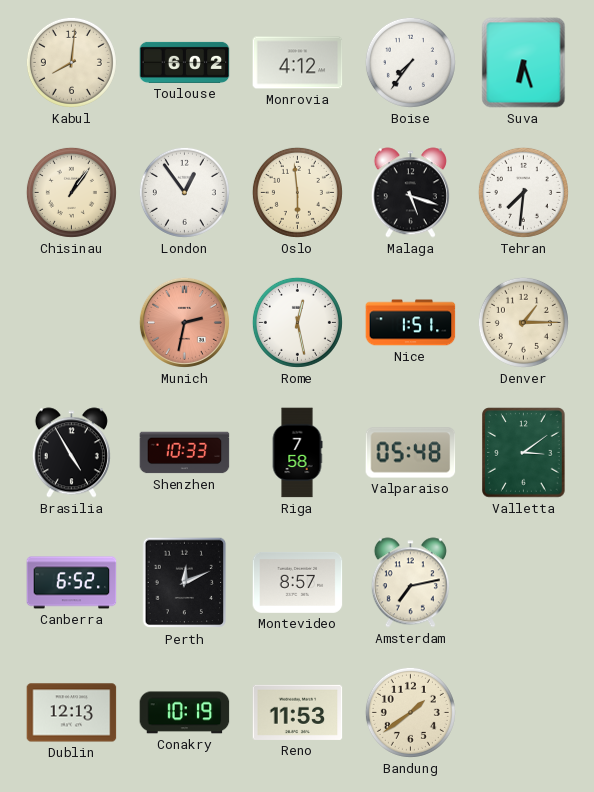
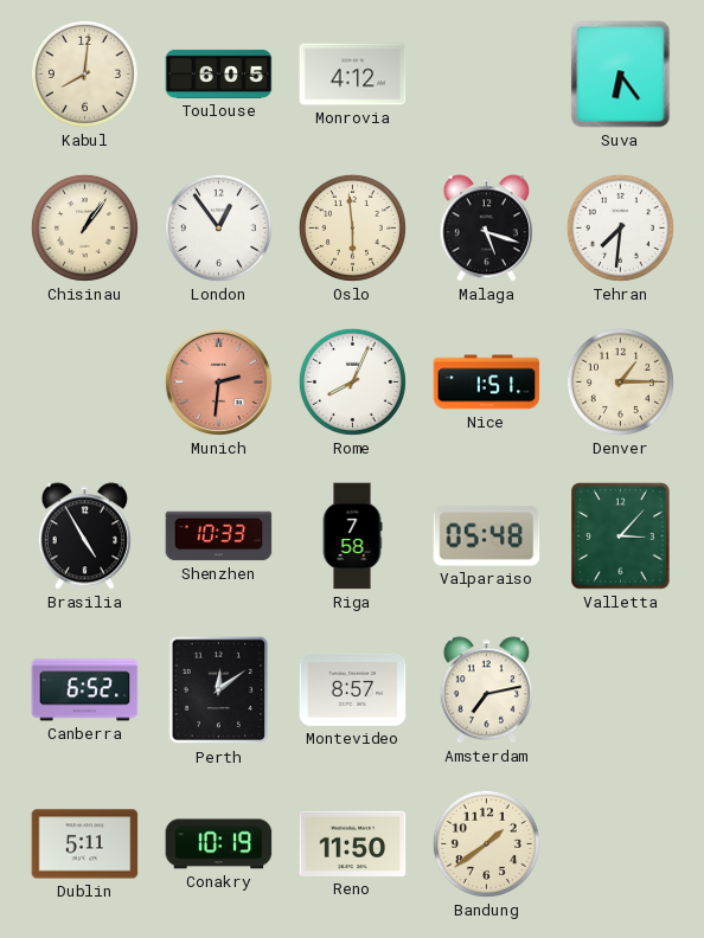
Toulouse: 6:02 -> 6:05
Boise: 7:36 -> none
Suva: 6:27 -> 6:24
Munich: 2:32 -> 2:31
Rome: 12:28 -> 8:04
Valletta: 3:09 -> 3:07
Perth: 12:11 -> 12:09
Dublin: 12:13 -> 5:11
Reno: 11:53 -> 11:50
